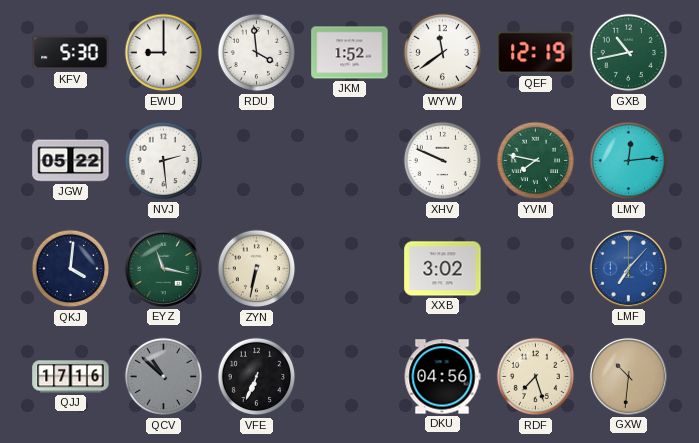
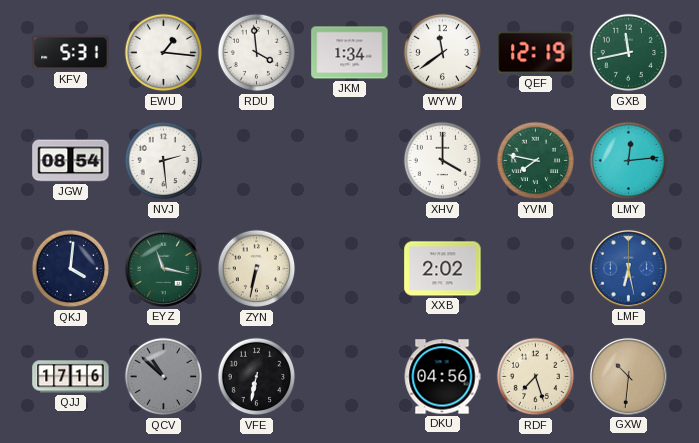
KFV: 5:30 -> 5:31
EWU: 9:00 -> 1:16
JKM: 1:52 -> 1:34
GXB: 10:43 -> 11:43
JGW: 05:22 -> 08:54
XHV: 9:49 -> 4:00
XXB: 3:02 -> 2:02
LMF: 7:07 -> 6:28
VFE: 6:34 -> 6:32
